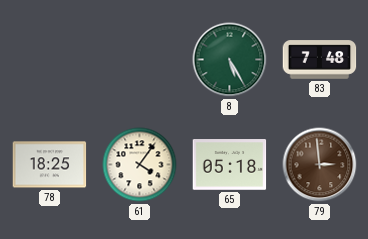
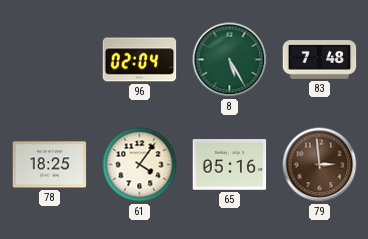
96: none -> 02:04
65: 05:18 -> 05:16
